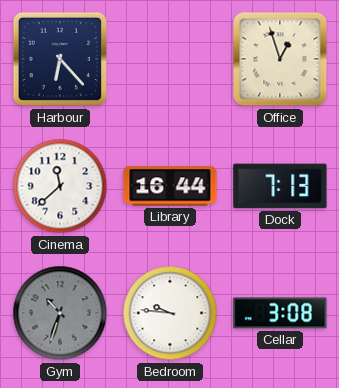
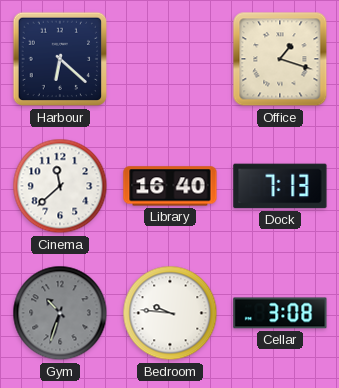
Harbour: 6:23 -> 6:22
Office: 12:57 -> 1:18
Library: 16:44 -> 16:40
